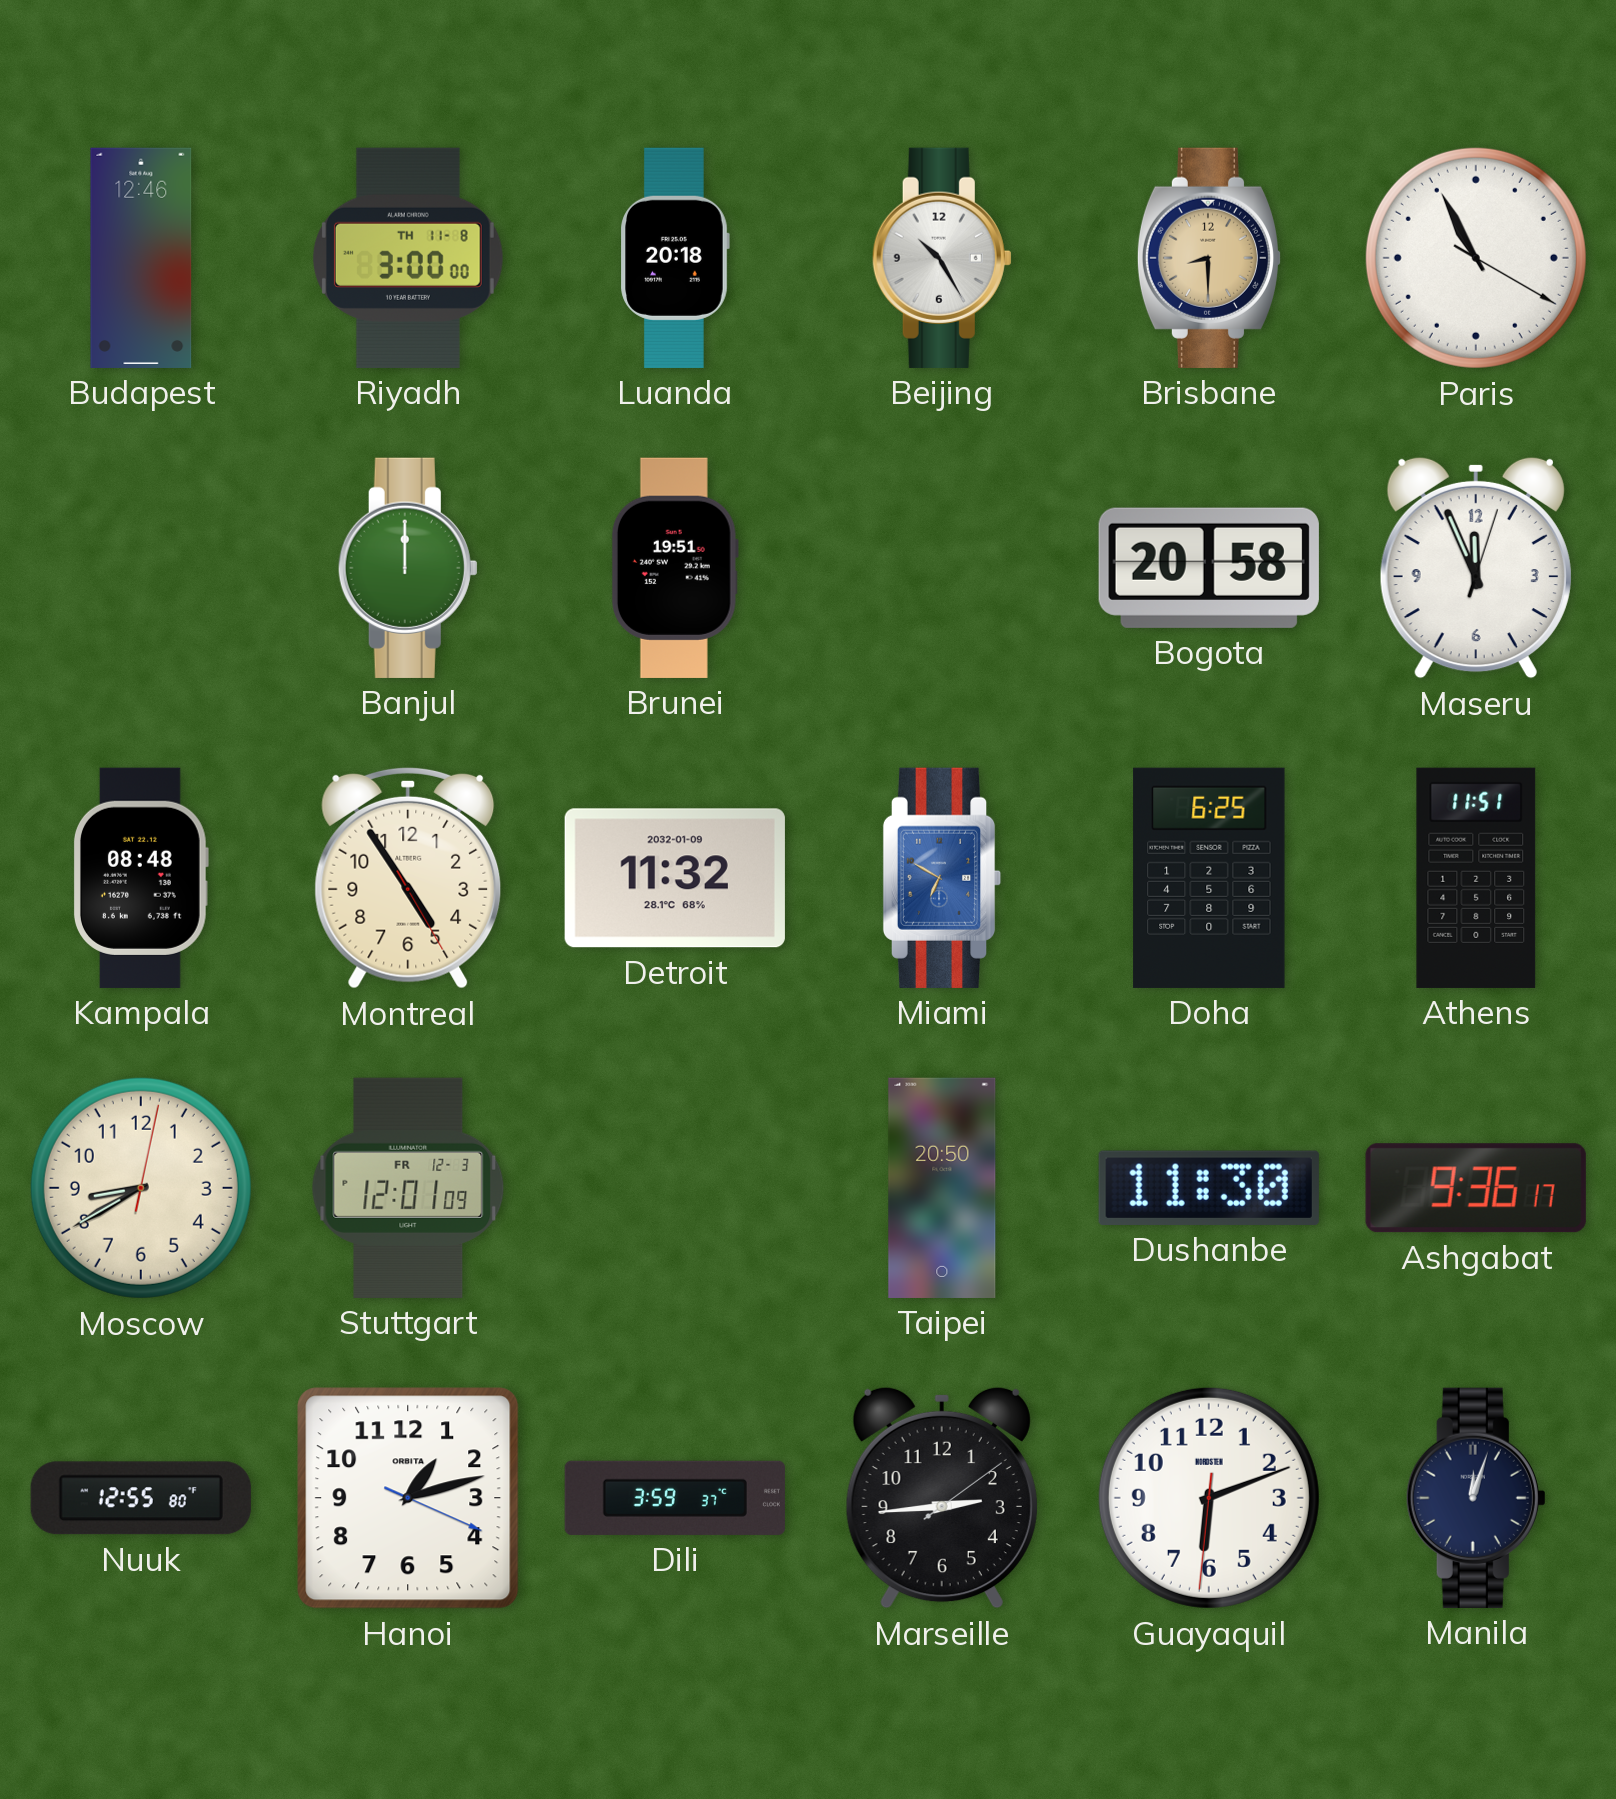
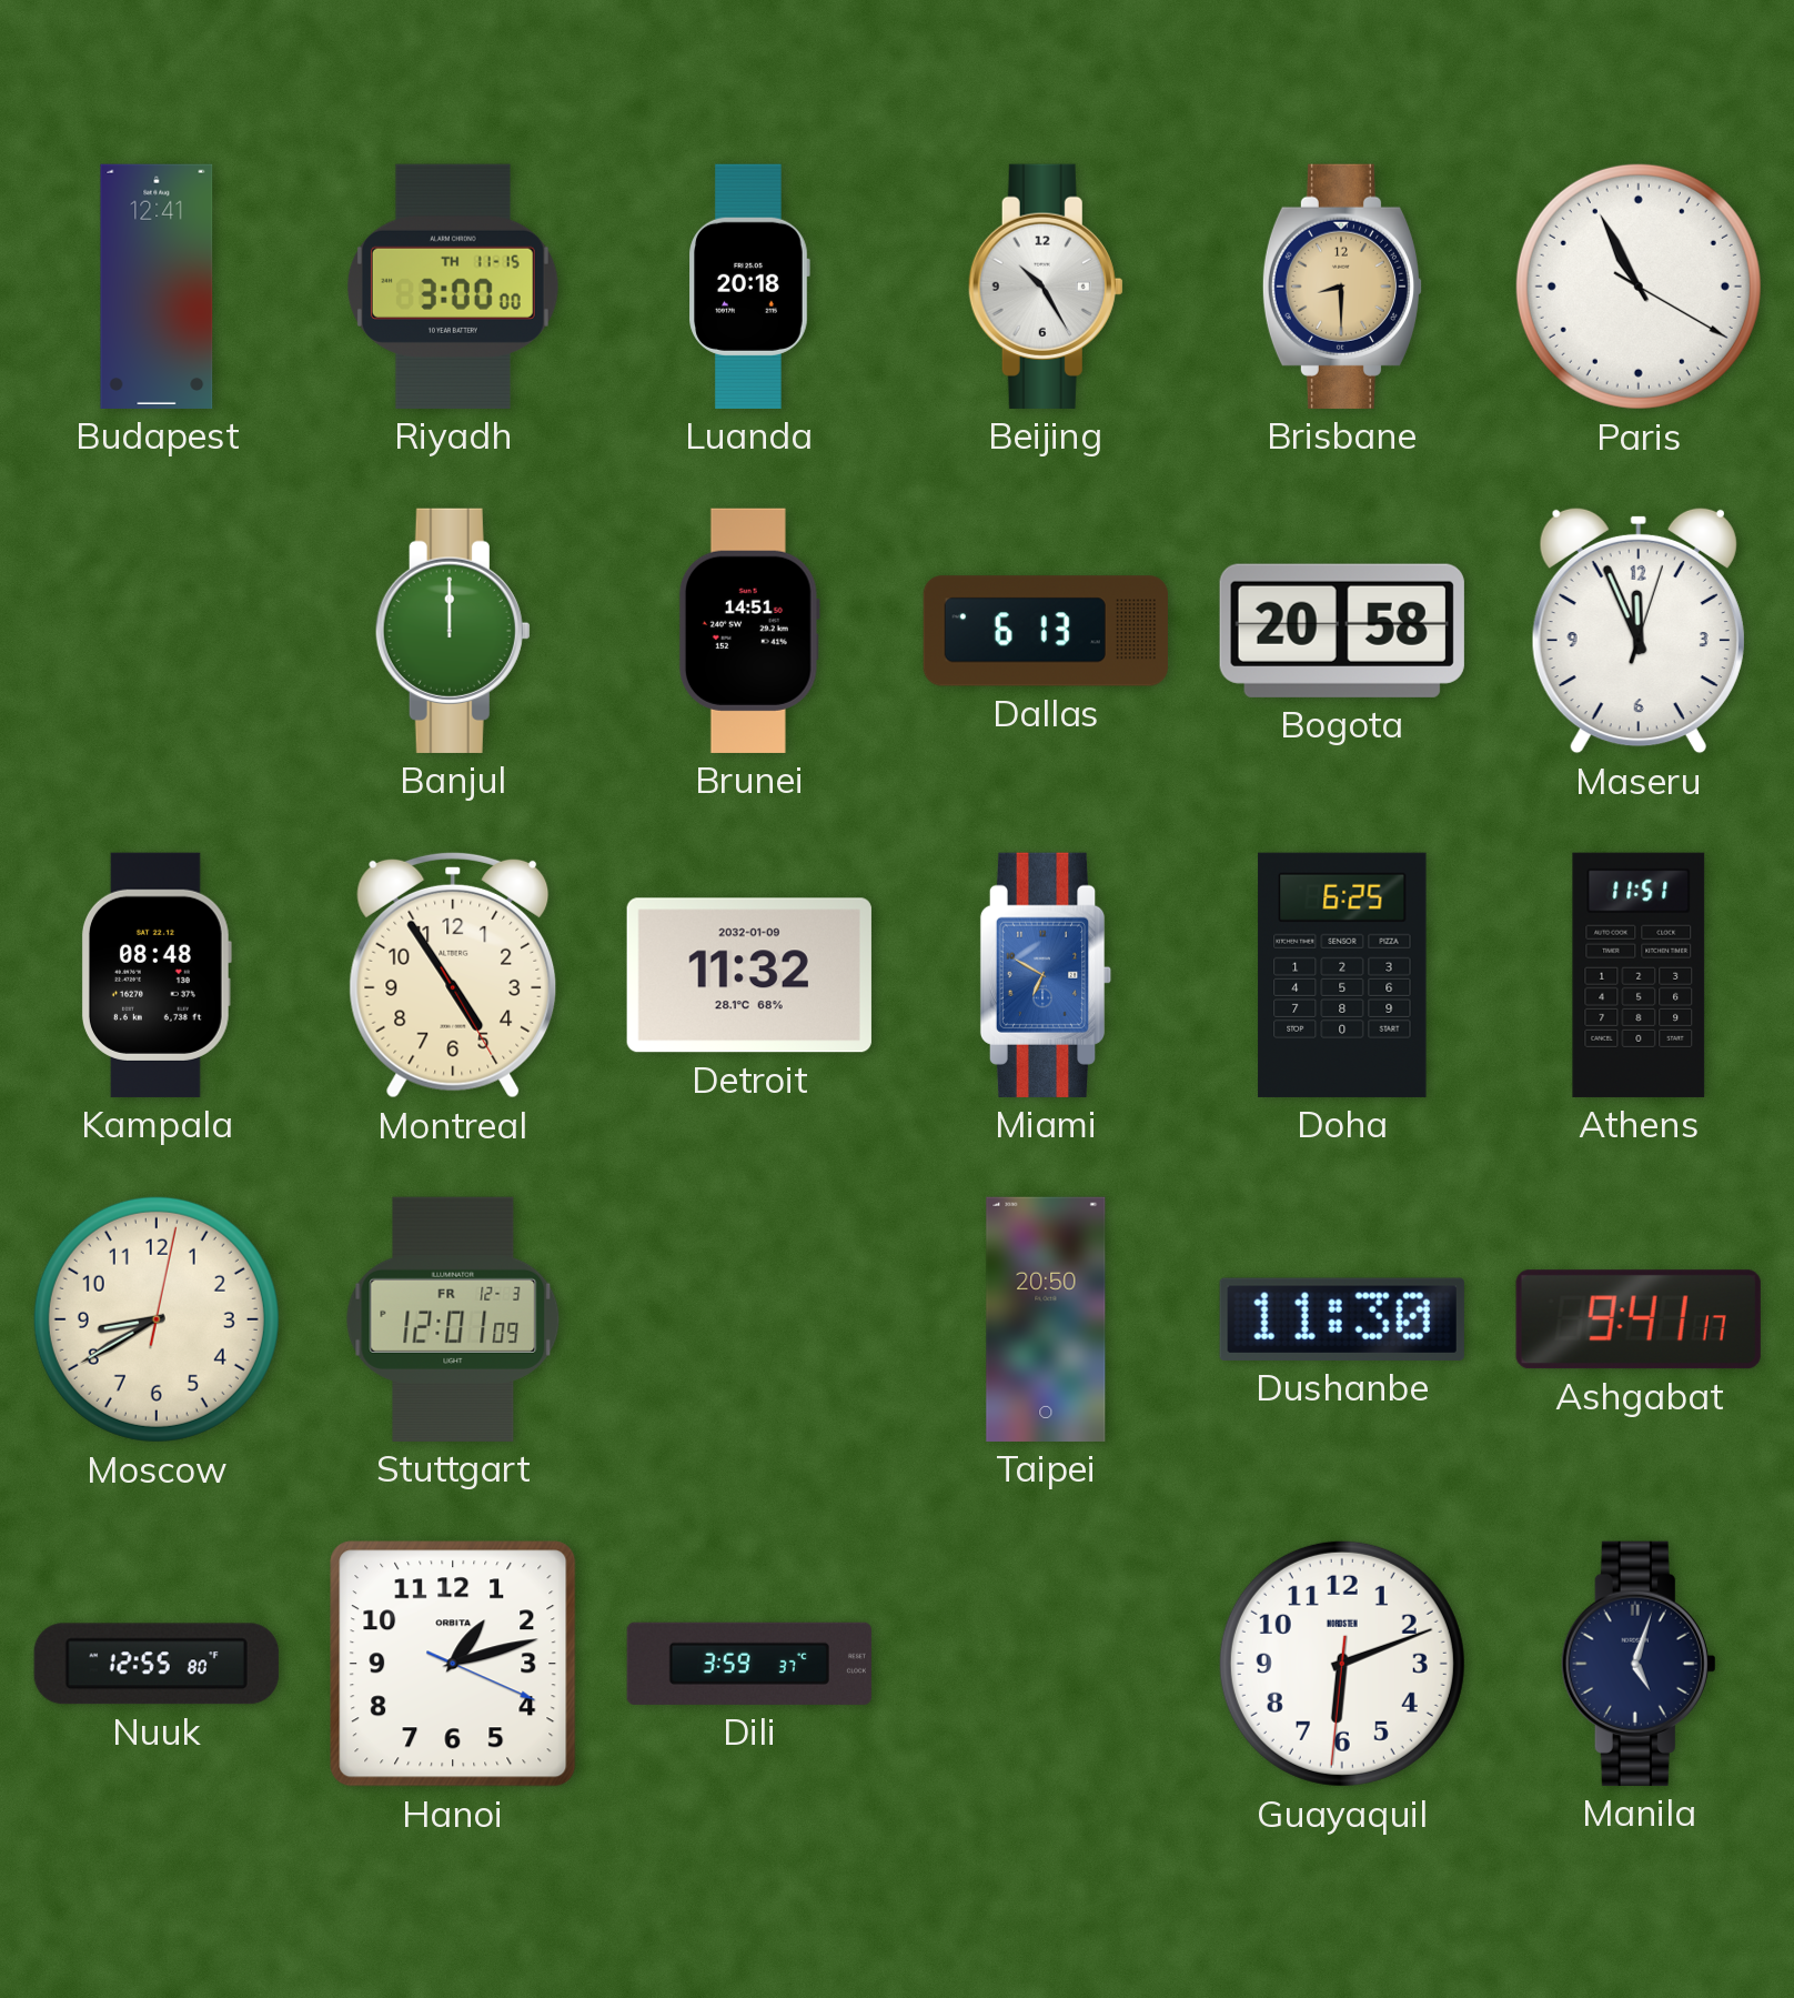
Budapest: 12:46 -> 12:41
Riyadh date: TH 11-8 -> TH 11-15
Brunei: 19:51 -> 14:51
Dallas: none -> 6:13
Ashgabat: 9:36 -> 9:41
Marseille: 2:44 -> none
Manila: 12:03 -> 5:03
